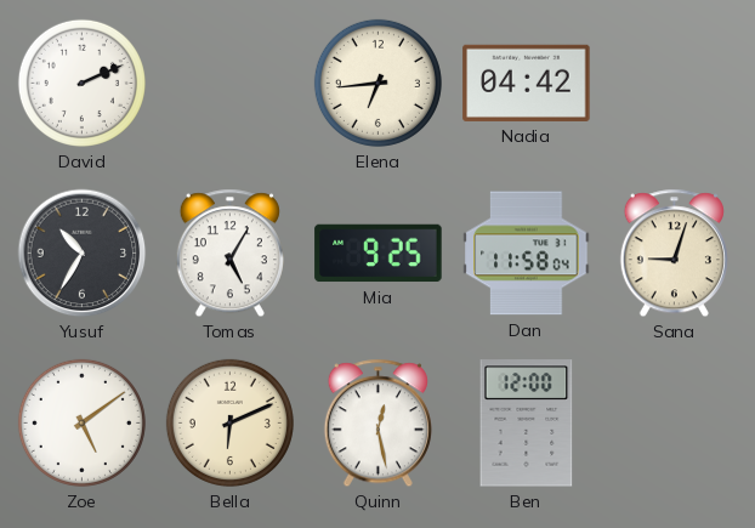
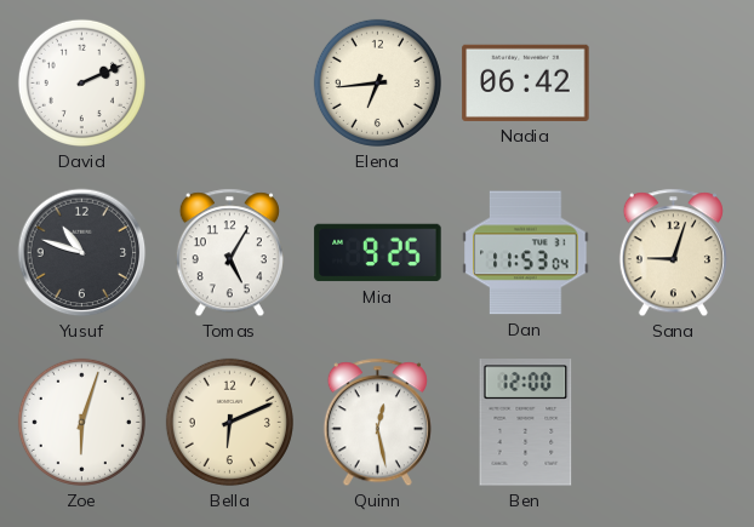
Nadia: 04:42 -> 06:42
Yusuf: 10:35 -> 10:48
Dan: 11:58 -> 11:53
Zoe: 5:09 -> 6:03
